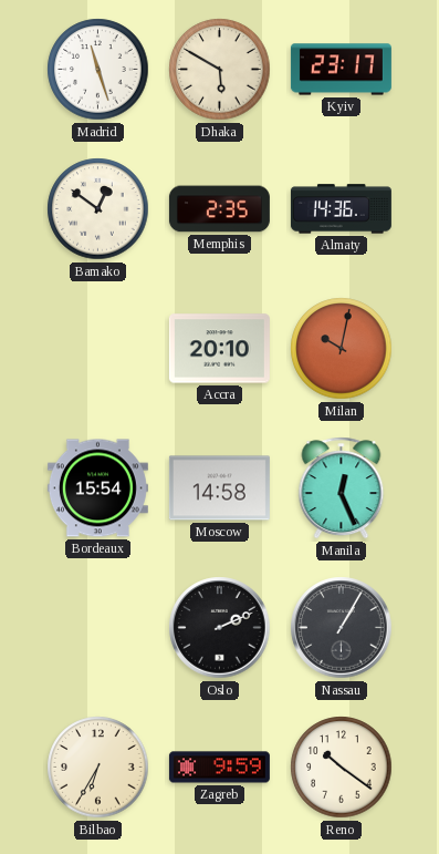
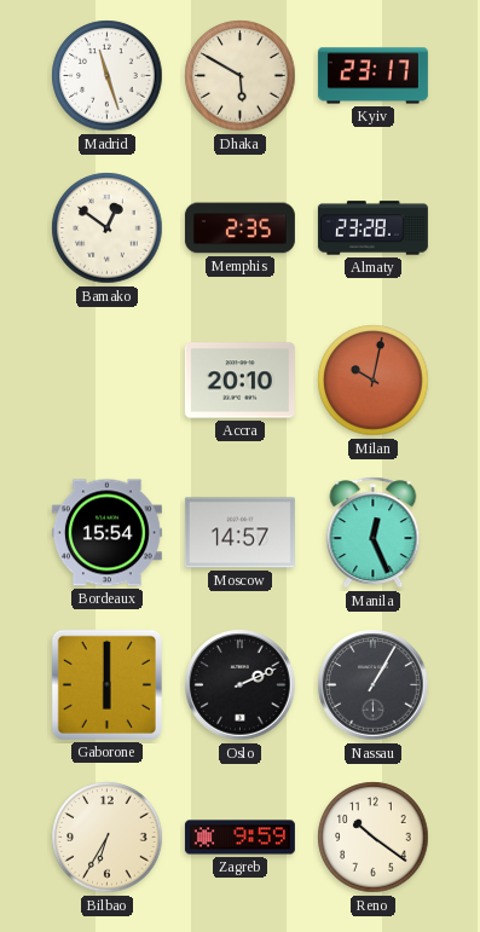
Almaty: 14:36 -> 23:28
Moscow: 14:58 -> 14:57
Gaborone: none -> 6:00
